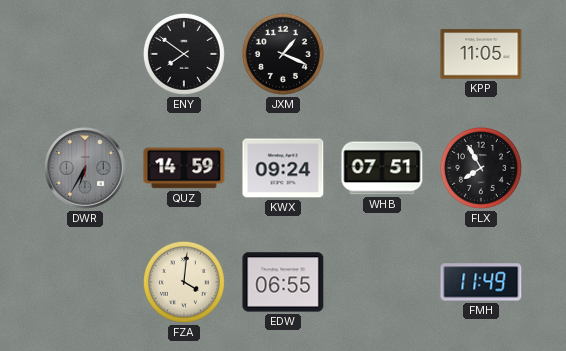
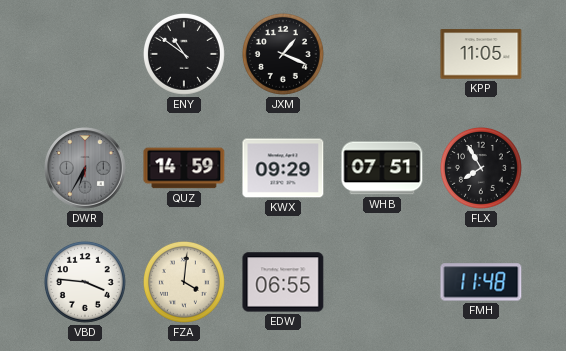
ENY: 7:51 -> 10:51
KWX: 09:24 -> 09:29
VBD: none -> 3:46
FMH: 11:49 -> 11:48
